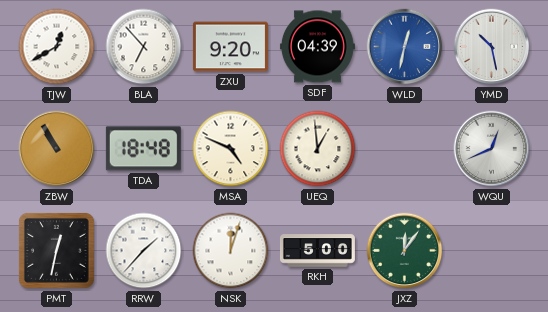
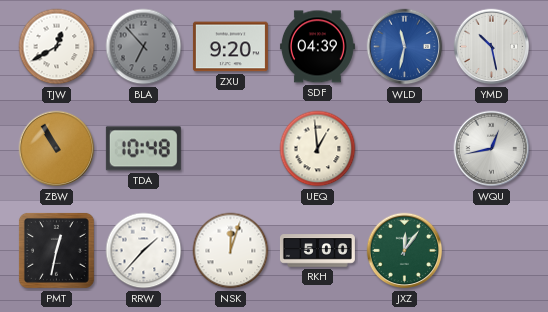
BLA dial: white -> grey
WLD: 12:32 -> 11:32
TDA: 18:48 -> 10:48
MSA: 4:49 -> none
WQU: 12:41 -> 12:43
